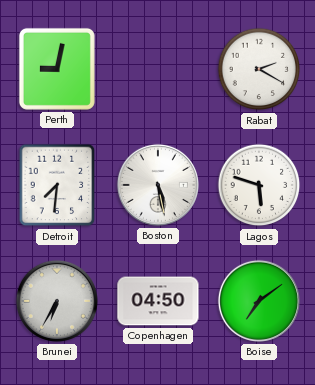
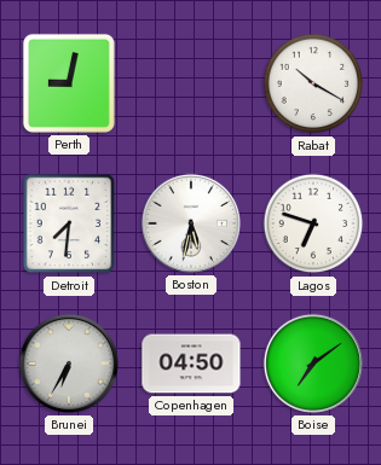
Rabat: 2:20 -> 10:20
Boston: 5:28 -> 5:32
Lagos: 5:48 -> 6:48
